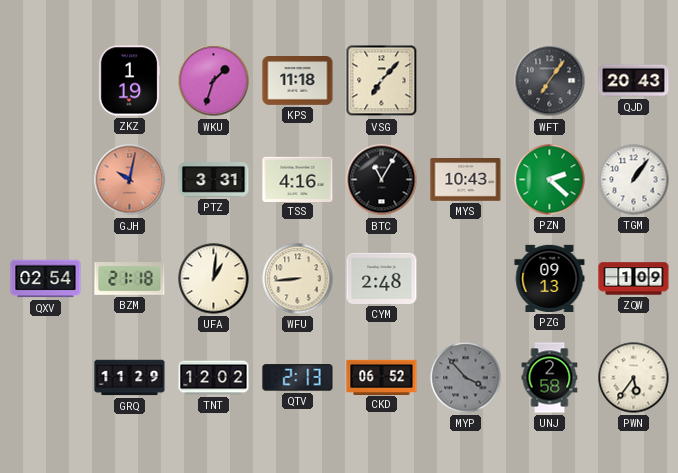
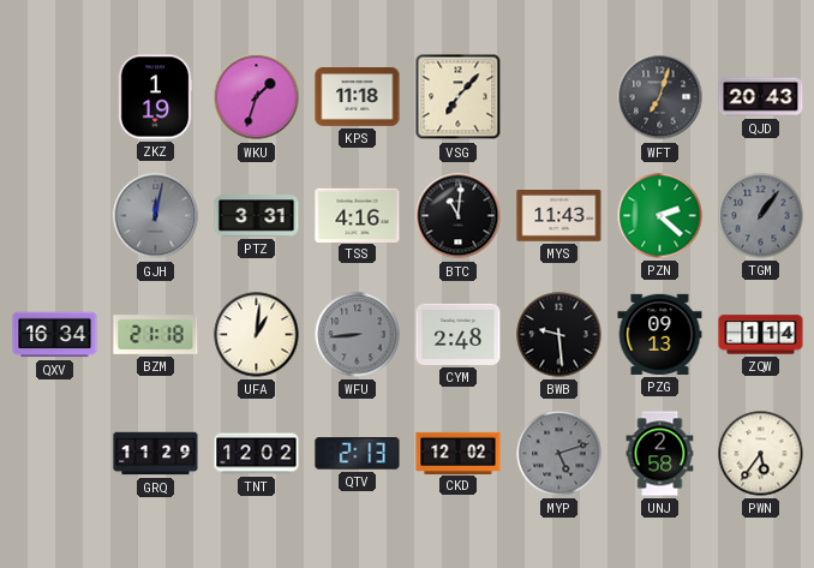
WFT: 7:06 -> 7:03
GJH: 10:02 -> 12:02
GJH dial: salmon -> grey
BTC: 11:05 -> 11:01
MYS: 10:43 -> 11:43
TGM dial: white -> grey
QXV: 02:54 -> 16:34
WFU dial: cream -> grey
BWB: none -> 9:29
ZQW: 1:09 -> 1:14
CKD: 06:52 -> 12:02
MYP: 3:53 -> 5:12
